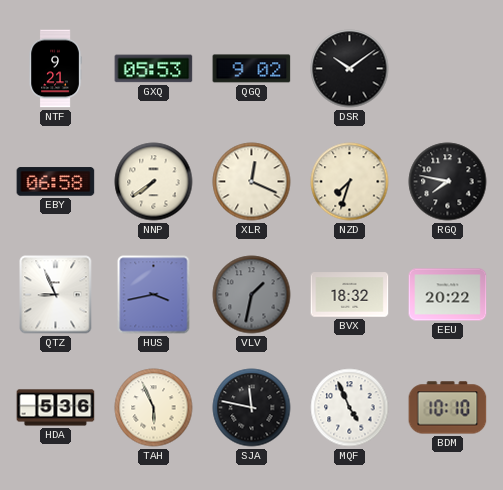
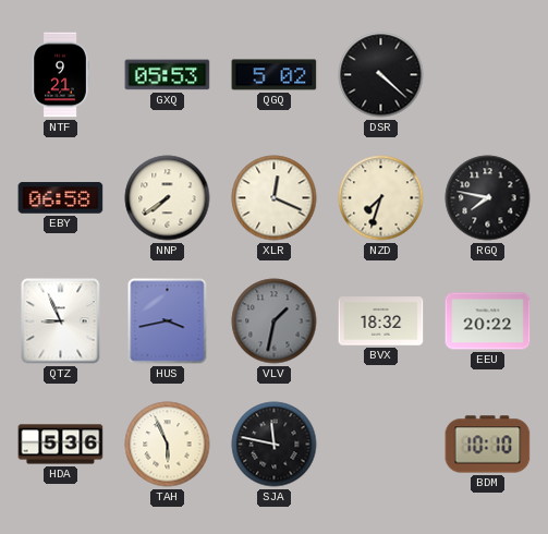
QGQ: 9:02 -> 5:02
DSR: 10:09 -> 4:22
MQF: 4:56 -> none
